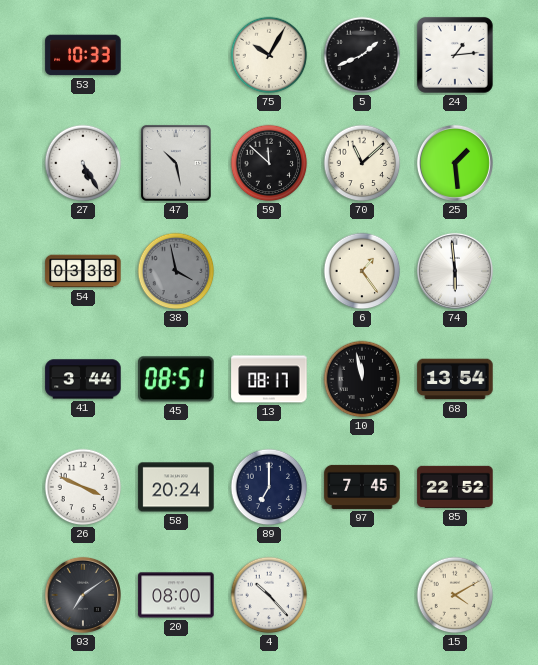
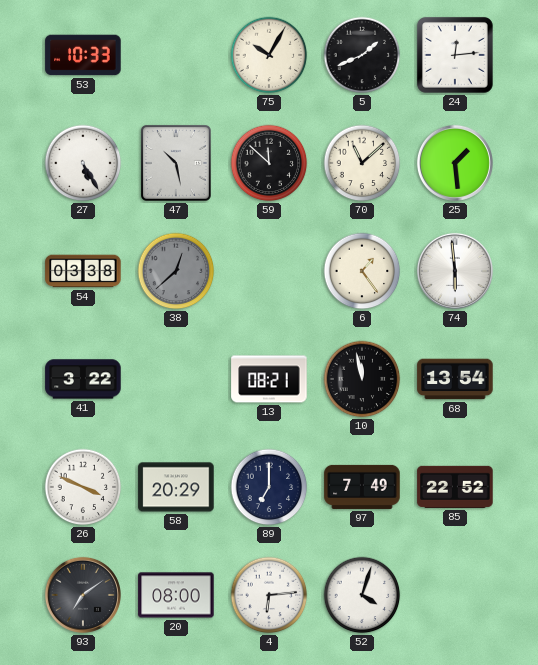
24: 1:14 -> 12:14
38: 3:58 -> 12:38
41: 3:44 -> 3:22
45: 08:51 -> none
13: 08:17 -> 08:21
58: 20:24 -> 20:29
97: 7:45 -> 7:49
4: 10:23 -> 6:14
52: none -> 4:03
15: 4:10 -> none
